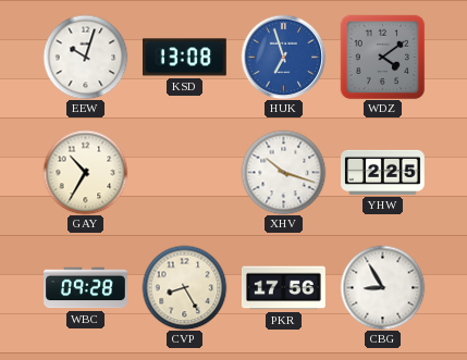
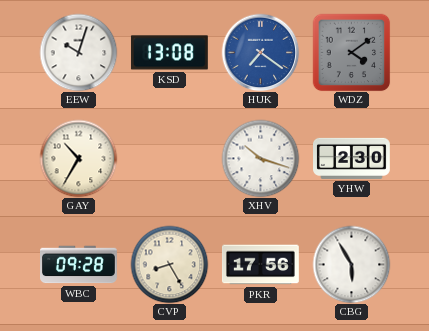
HUK: 6:57 -> 7:21
YHW: 2:25 -> 2:30
CBG: 8:55 -> 5:55
